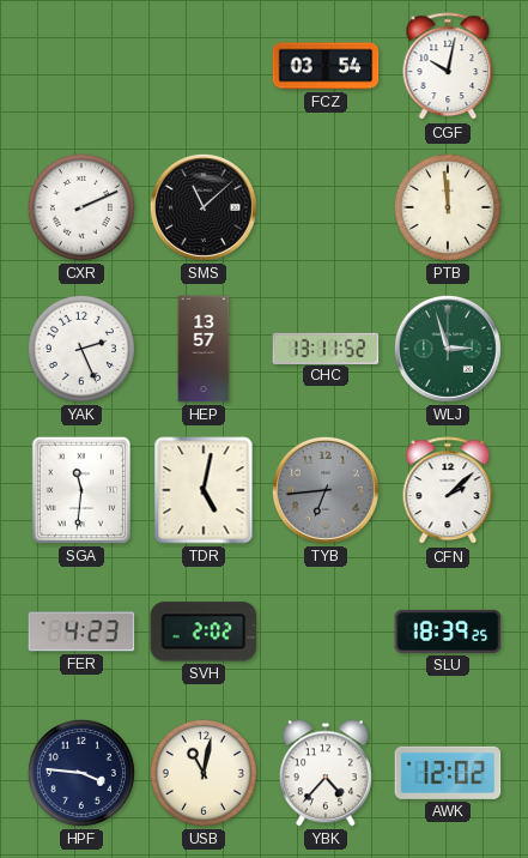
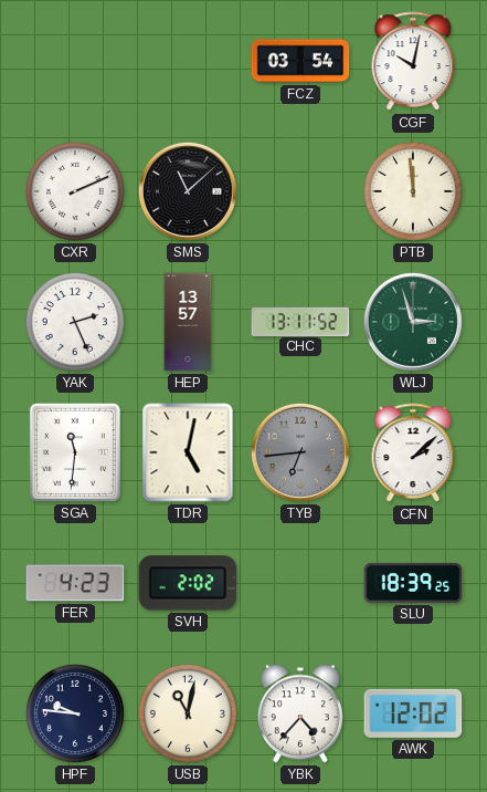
HPF: 3:46 -> 9:46
